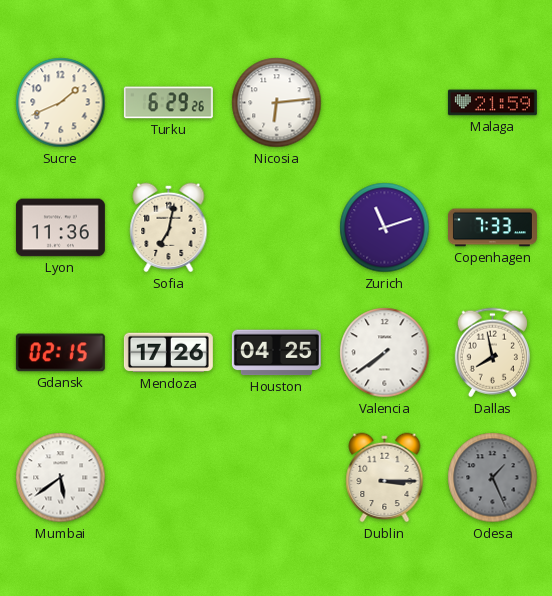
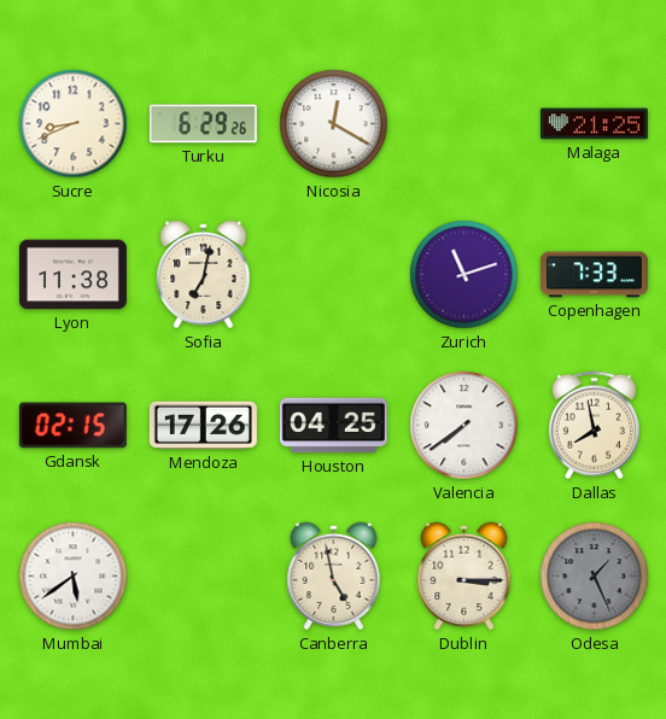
Sucre: 1:41 -> 8:41
Nicosia: 6:14 -> 12:20
Malaga: 21:59 -> 21:25
Lyon: 11:36 -> 11:38
Canberra: none -> 4:58
